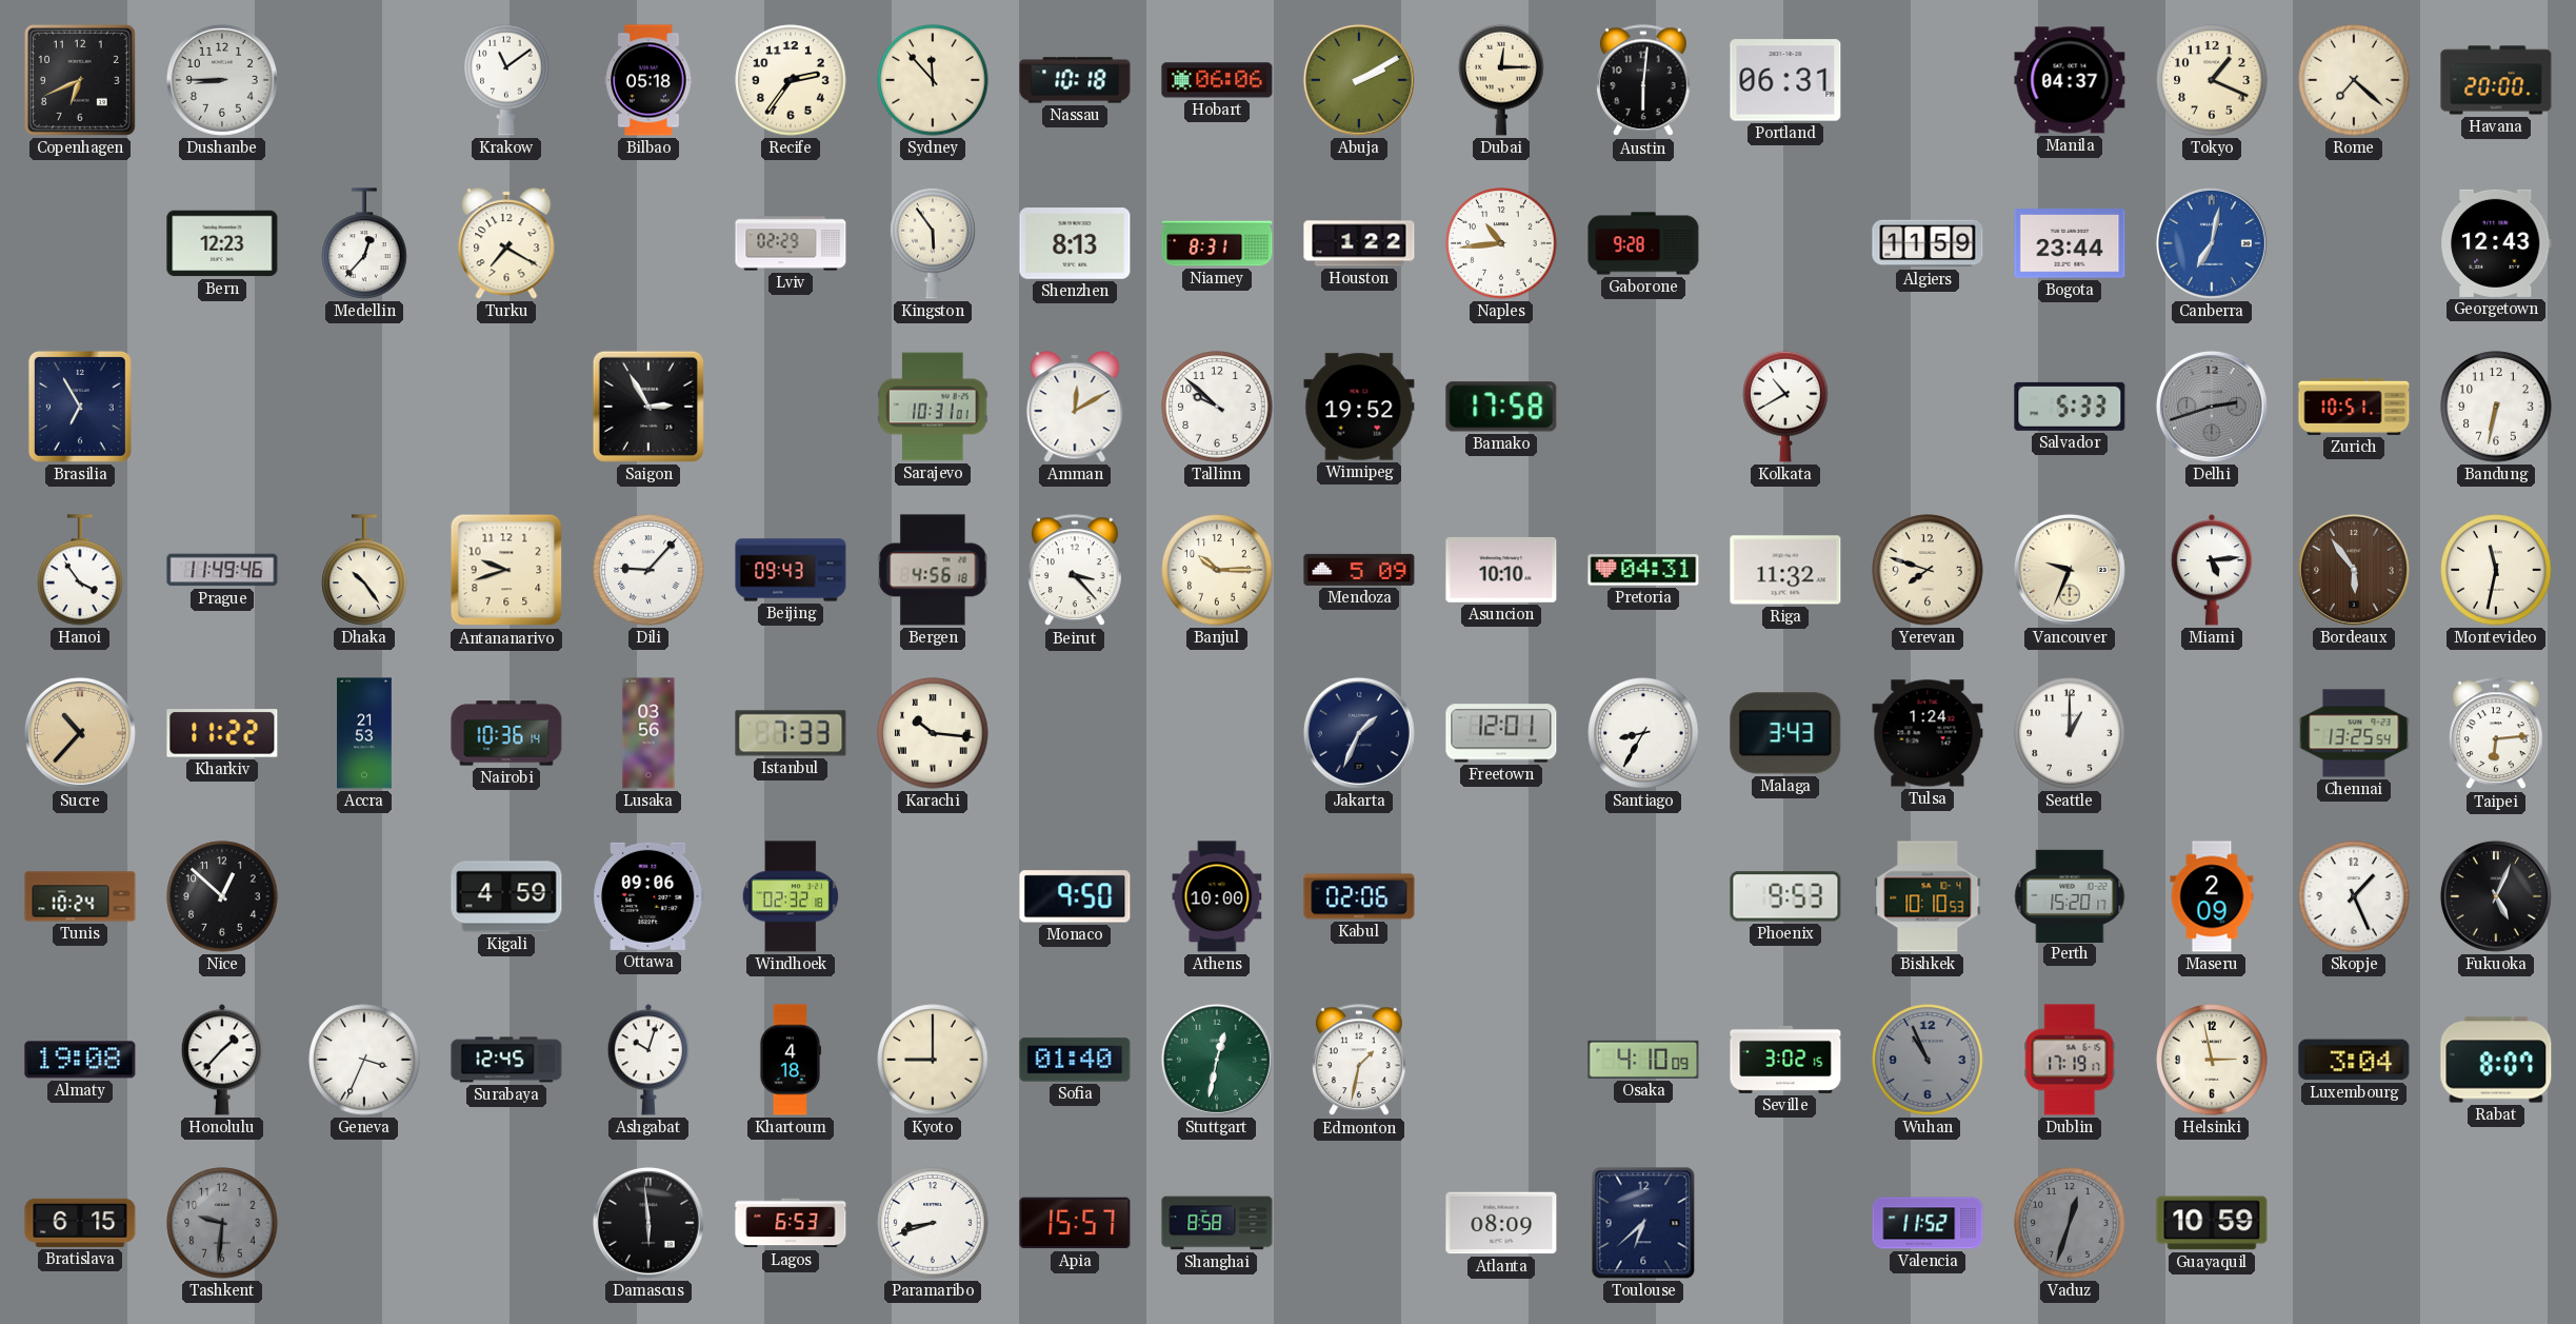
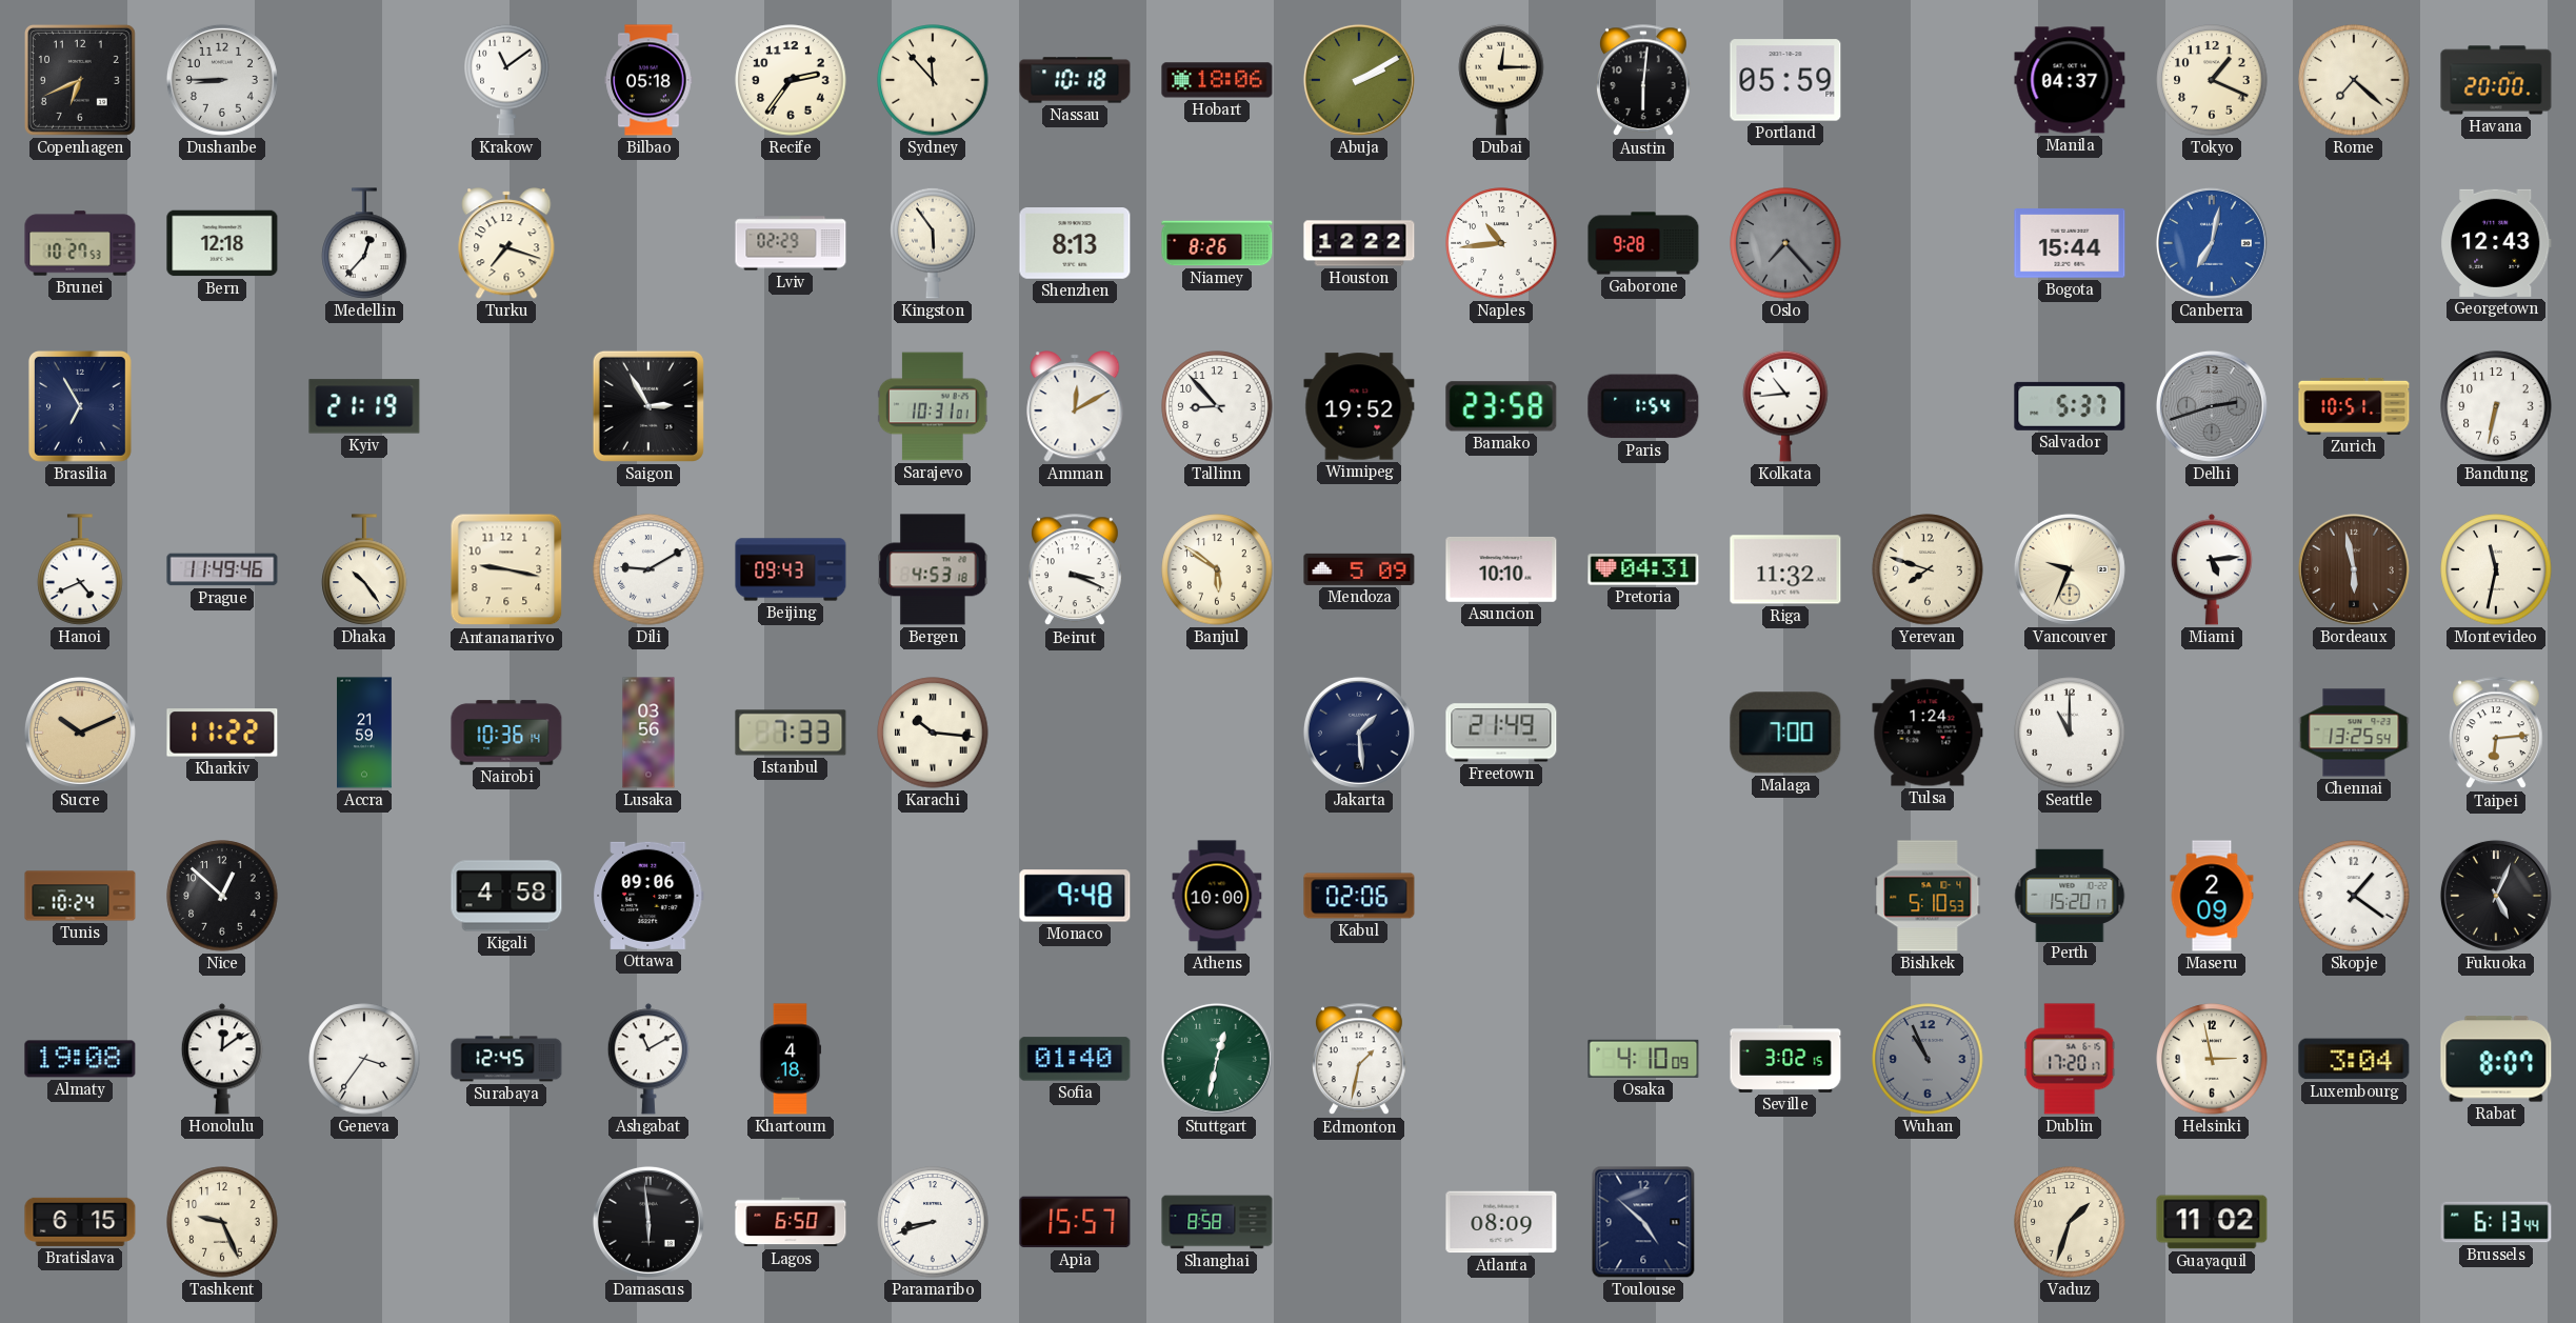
Hobart: 06:06 -> 18:06
Portland: 06:31 -> 05:59
Brunei: none -> 10:27
Bern: 12:23 -> 12:18
Turku: 7:20 -> 7:18
Niamey: 8:31 -> 8:26
Houston: 1:22 -> 12:22
Oslo: none -> 7:23
Algiers: 11:59 -> none
Bogota: 23:44 -> 15:44
Kyiv: none -> 21:19
Tallinn: 9:52 -> 8:53
Bamako: 17:58 -> 23:58
Paris: none -> 1:54
Kolkata: 10:40 -> 10:44
Salvador: 5:33 -> 5:37
Hanoi: 3:54 -> 4:41
Antananarivo: 9:42 -> 9:17
Dili: 9:07 -> 9:10
Bergen: 4:56 -> 4:53
Beirut: 3:23 -> 3:19
Banjul: 10:15 -> 5:51
Bordeaux: 5:54 -> 5:58
Sucre: 10:37 -> 10:11
Accra: 21:53 -> 21:59
Jakarta: 1:34 -> 1:29
Freetown: 12:01 -> 21:49
Santiago: 8:35 -> none
Malaga: 3:43 -> 7:00
Seattle: 1:00 -> 11:00
Kigali: 4:59 -> 4:58
Windhoek: 02:32 -> none
Monaco: 9:50 -> 9:48
Phoenix: 9:53 -> none
Bishkek: 10:10 -> 5:10
Skopje: 1:26 -> 1:21
Honolulu: 1:37 -> 12:09
Geneva: 3:34 -> 3:36
Ashgabat: 10:03 -> 11:10
Kyoto: 9:00 -> none
Dublin: 17:19 -> 17:20
Tashkent: 9:31 -> 9:26
Tashkent dial: grey -> cream
Lagos: 6:53 -> 6:50
Toulouse: 6:38 -> 4:52
Valencia: 11:52 -> none
Vaduz: 12:33 -> 1:33
Vaduz dial: grey -> cream
Guayaquil: 10:59 -> 11:02
Brussels: none -> 6:13
